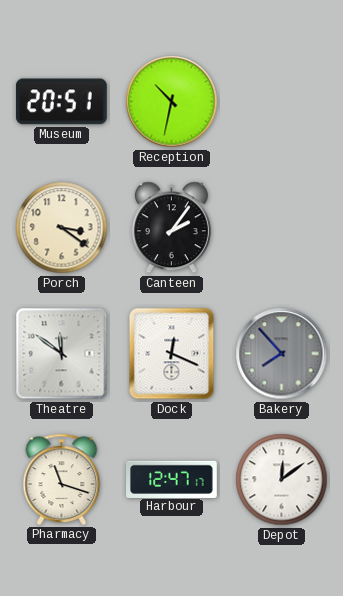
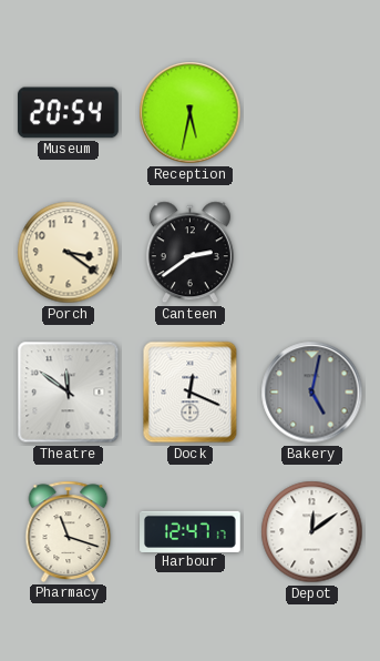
Museum: 20:51 -> 20:54
Reception: 10:32 -> 5:32
Canteen: 2:06 -> 2:39
Bakery: 7:53 -> 5:02
